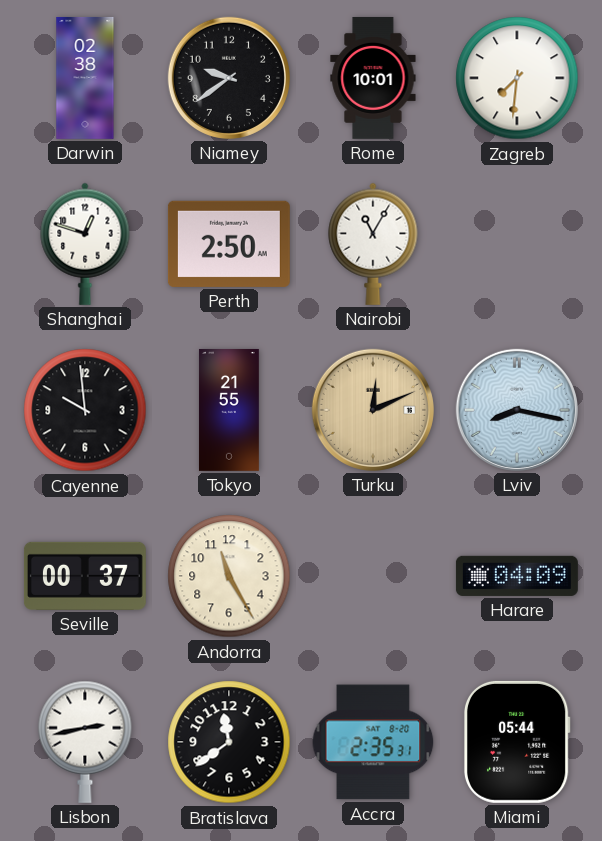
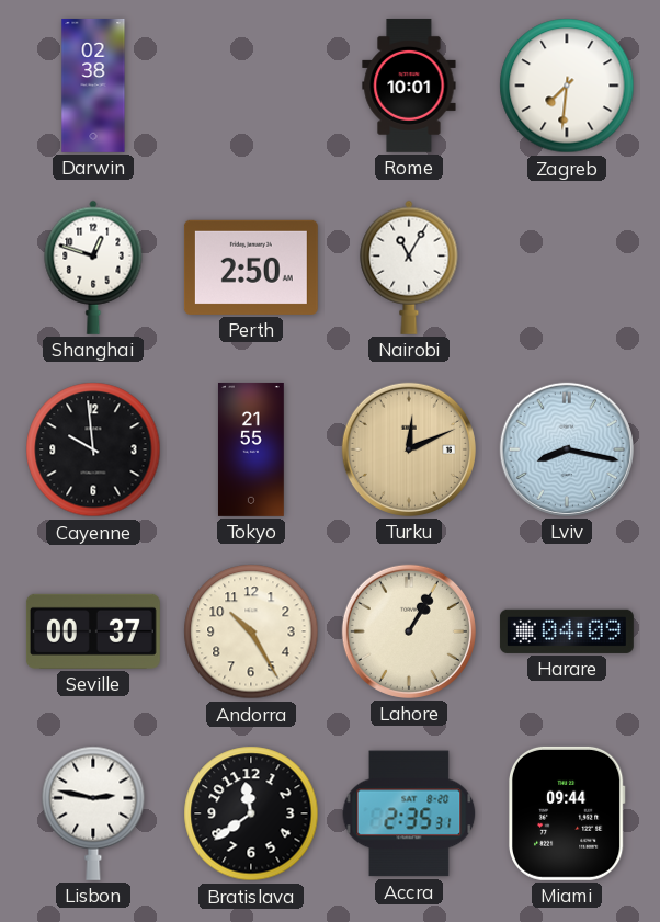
Niamey: 9:39 -> none
Andorra: 11:25 -> 10:25
Lahore: none -> 1:05
Lisbon: 2:43 -> 2:47
Miami: 05:44 -> 09:44
